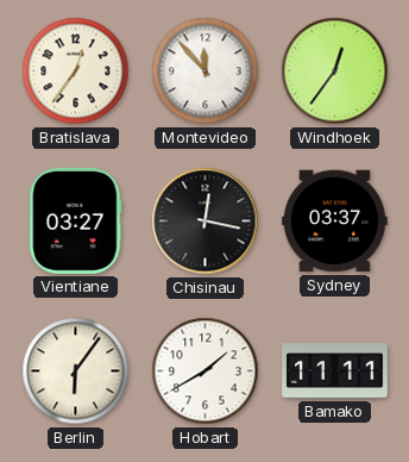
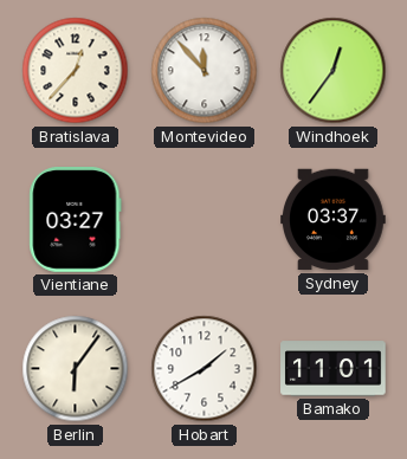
Bratislava: 12:36 -> 12:37
Chisinau: 12:17 -> none
Bamako: 11:11 -> 11:01
